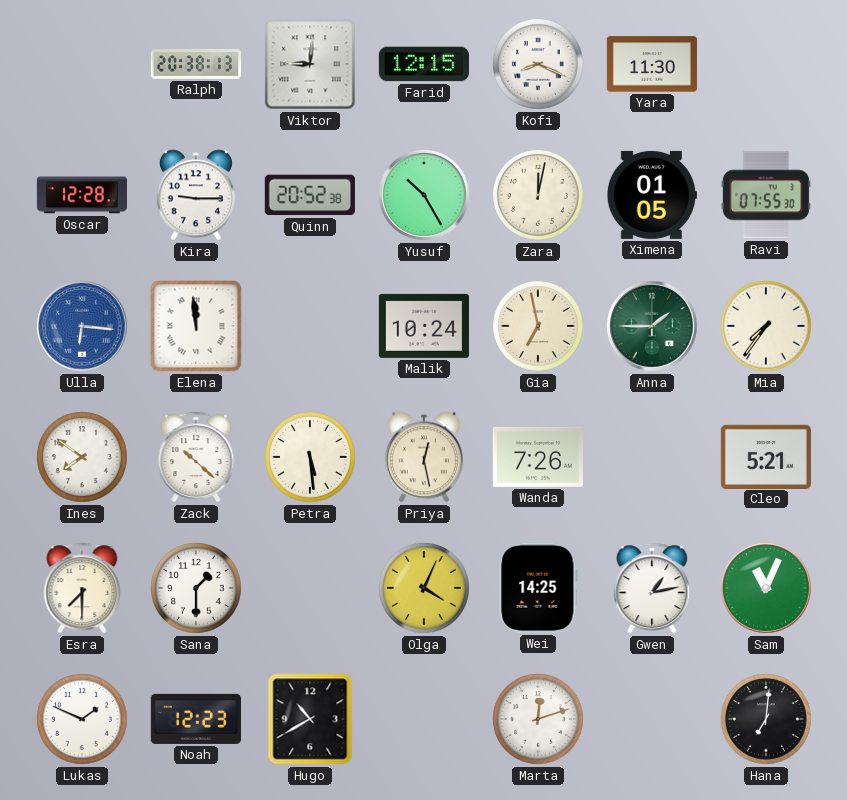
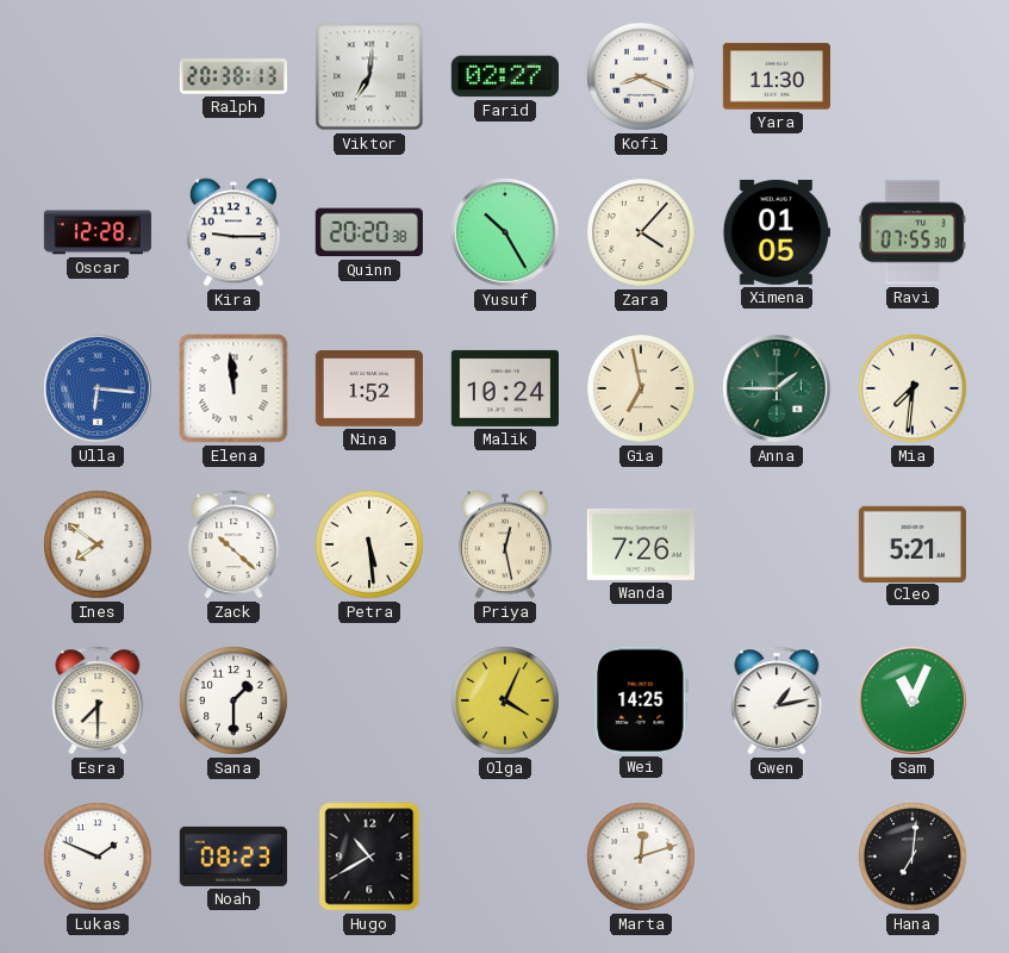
Viktor: 9:01 -> 7:01
Farid: 12:15 -> 02:27
Quinn: 20:52 -> 20:20
Zara: 12:02 -> 4:07
Nina: none -> 1:52
Mia: 7:36 -> 7:31
Noah: 12:23 -> 08:23
